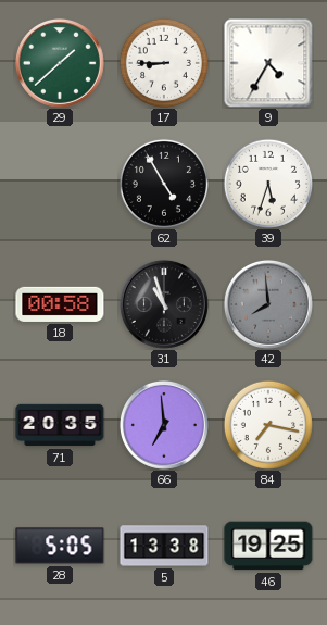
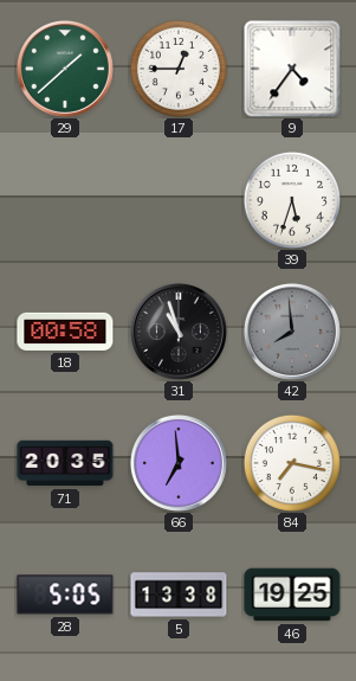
17: 8:45 -> 12:45
9: 4:35 -> 4:36
62: 4:55 -> none
